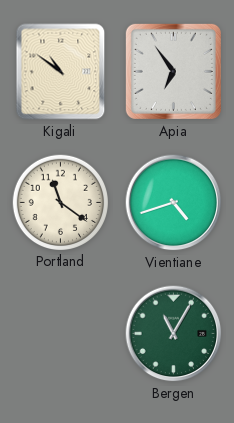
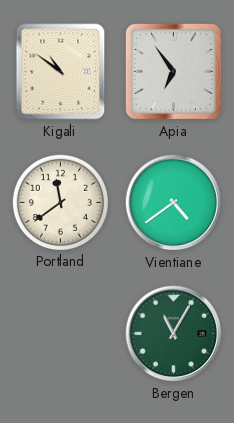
Portland: 11:21 -> 11:39
Vientiane: 4:42 -> 4:39
